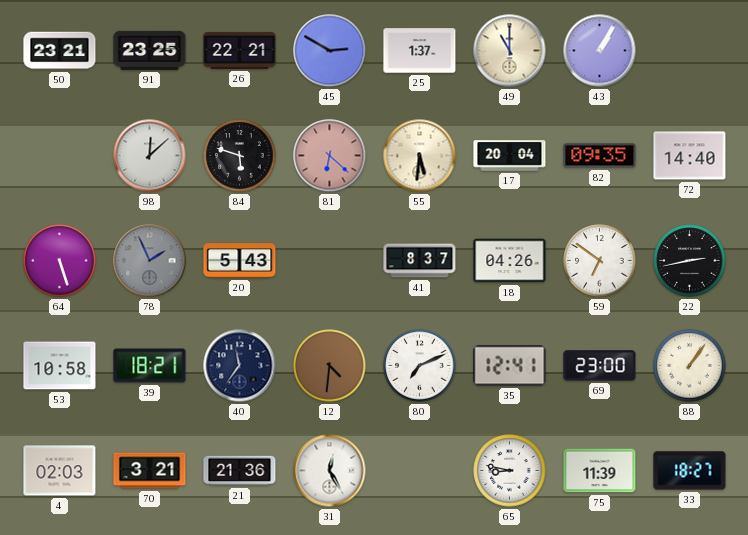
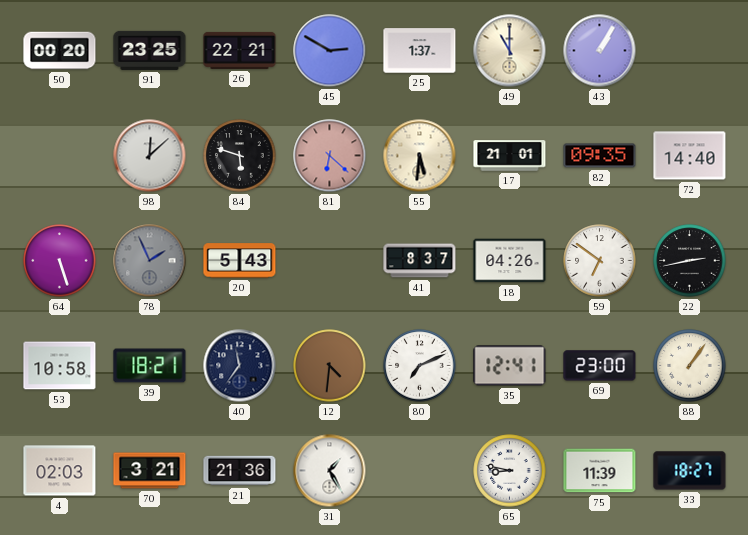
50: 23:21 -> 00:20
17: 20:04 -> 21:01
31: 12:25 -> 1:25
